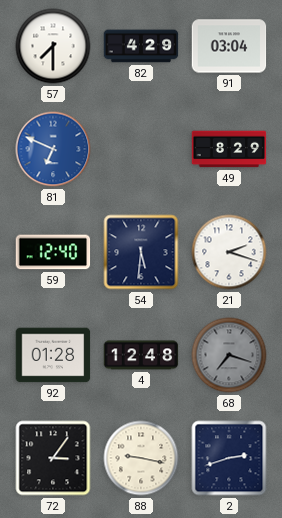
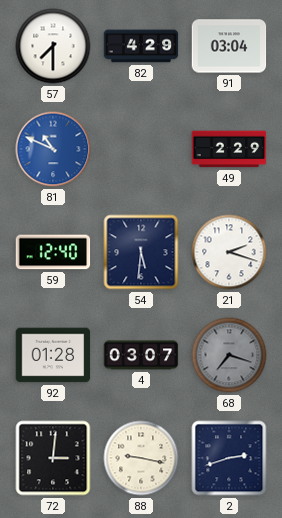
81: 6:49 -> 10:49
49: 8:29 -> 2:29
4: 12:48 -> 03:07
72: 3:06 -> 3:01
